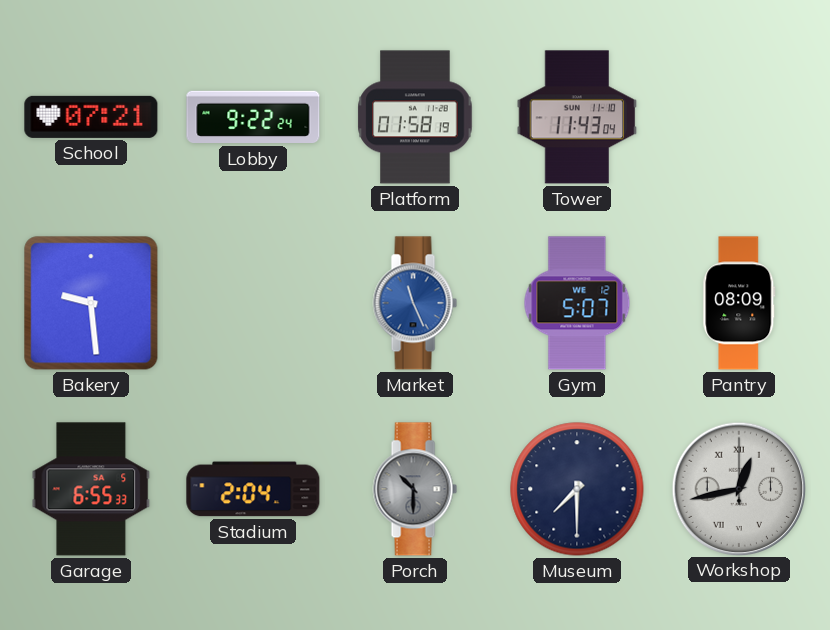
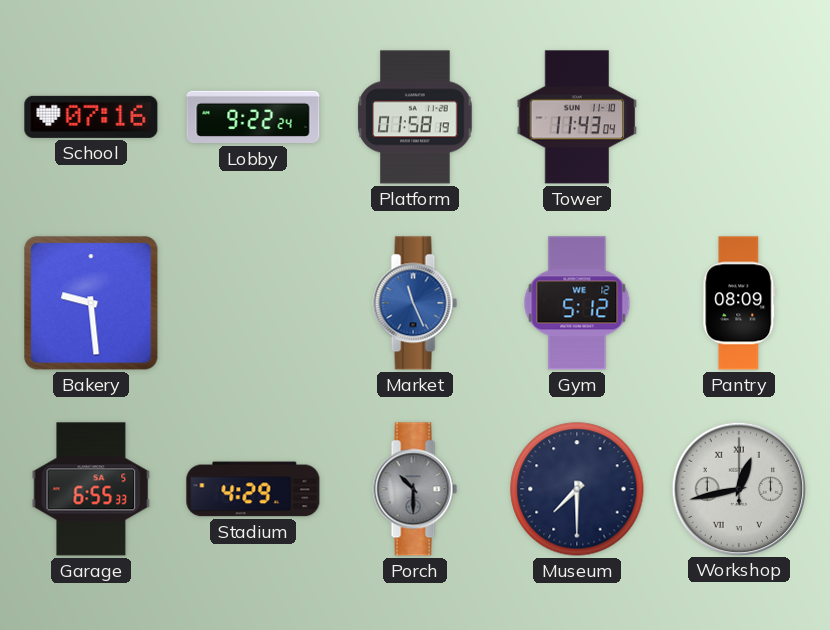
School: 07:21 -> 07:16
Gym: 5:07 -> 5:12
Stadium: 2:04 -> 4:29
